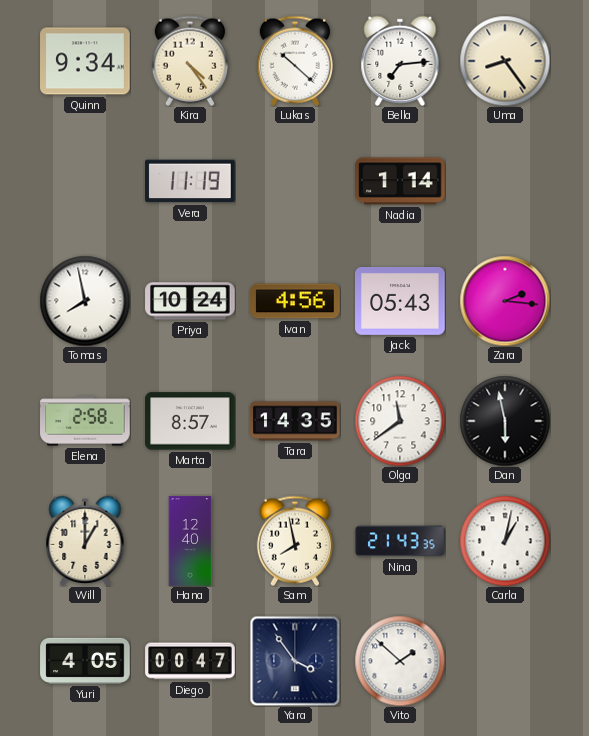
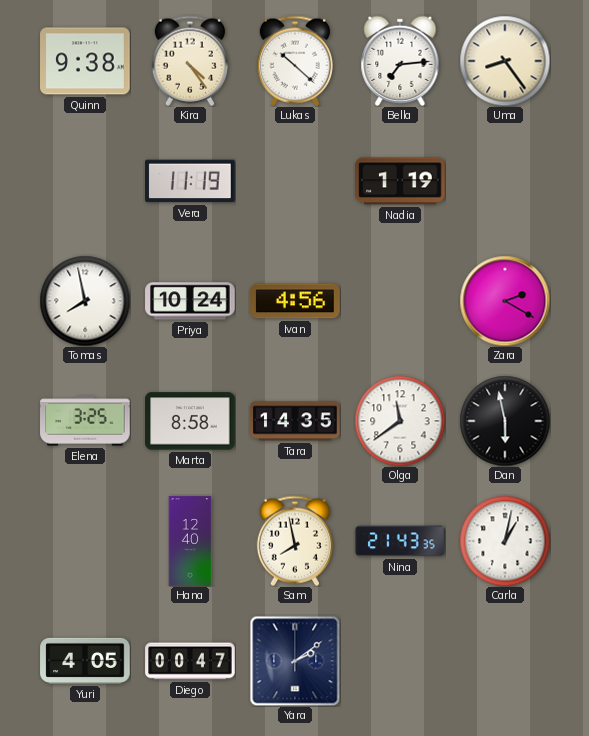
Quinn: 9:34 -> 9:38
Nadia: 1:14 -> 1:19
Jack: 05:43 -> none
Zara: 2:16 -> 2:20
Elena: 2:58 -> 3:25
Marta: 8:57 -> 8:58
Will: 1:00 -> none
Yara: 3:54 -> 2:09
Vito: 1:52 -> none
